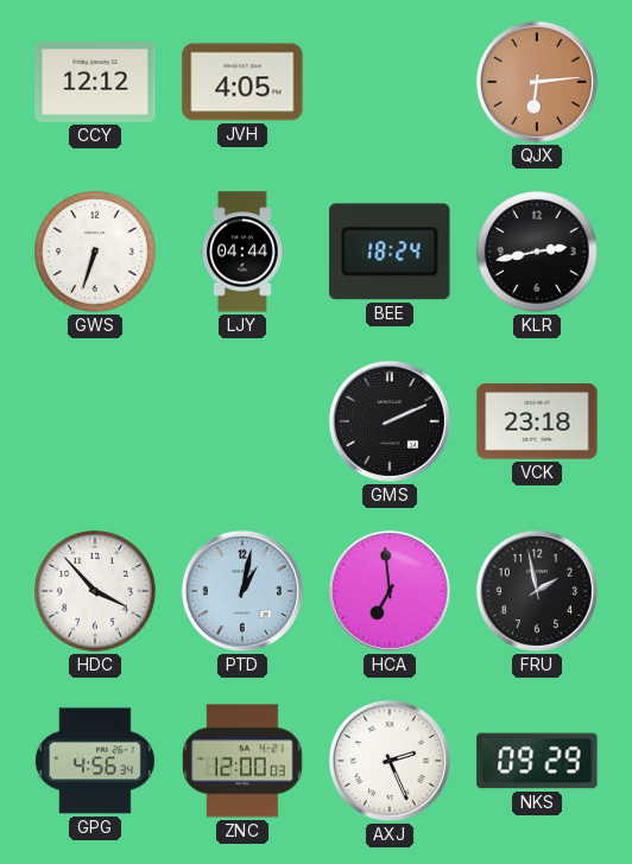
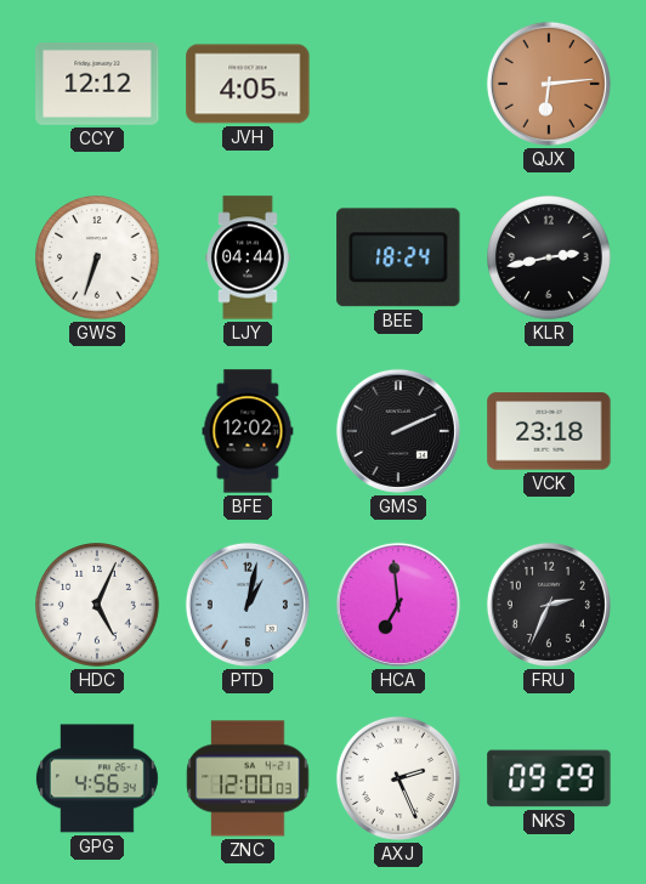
BFE: none -> 12:02
HDC: 3:53 -> 5:04
FRU: 1:58 -> 2:34
